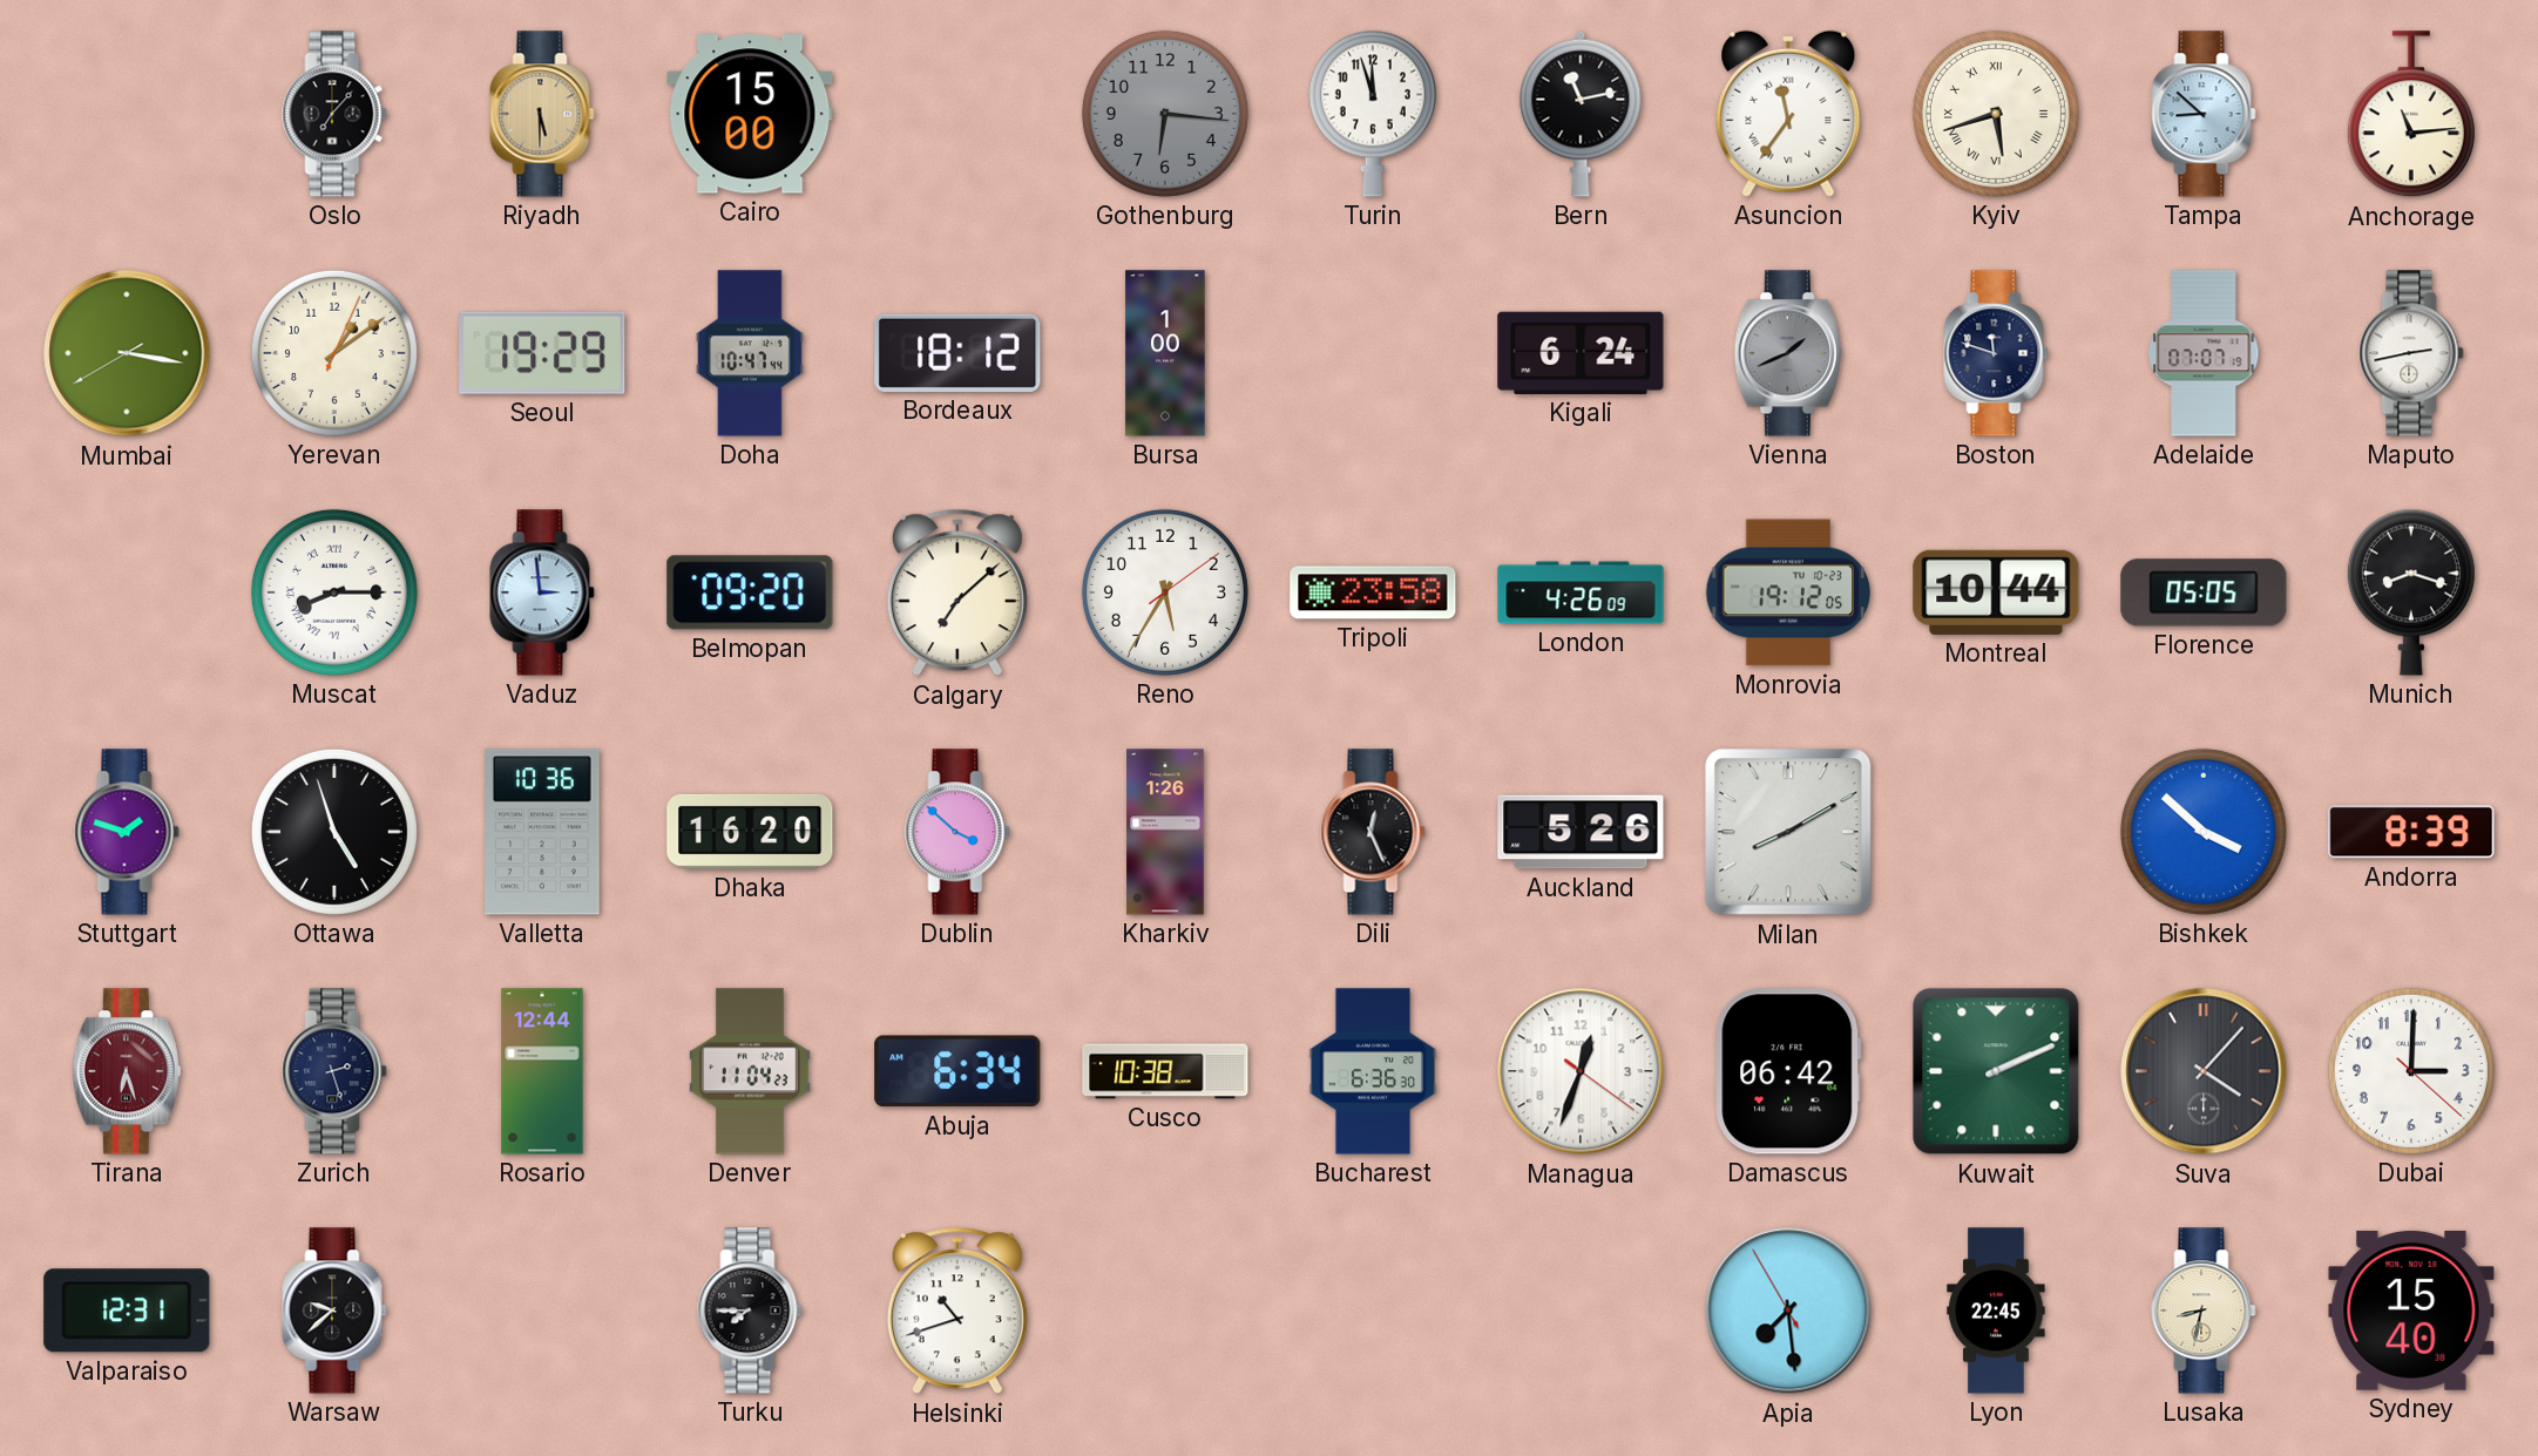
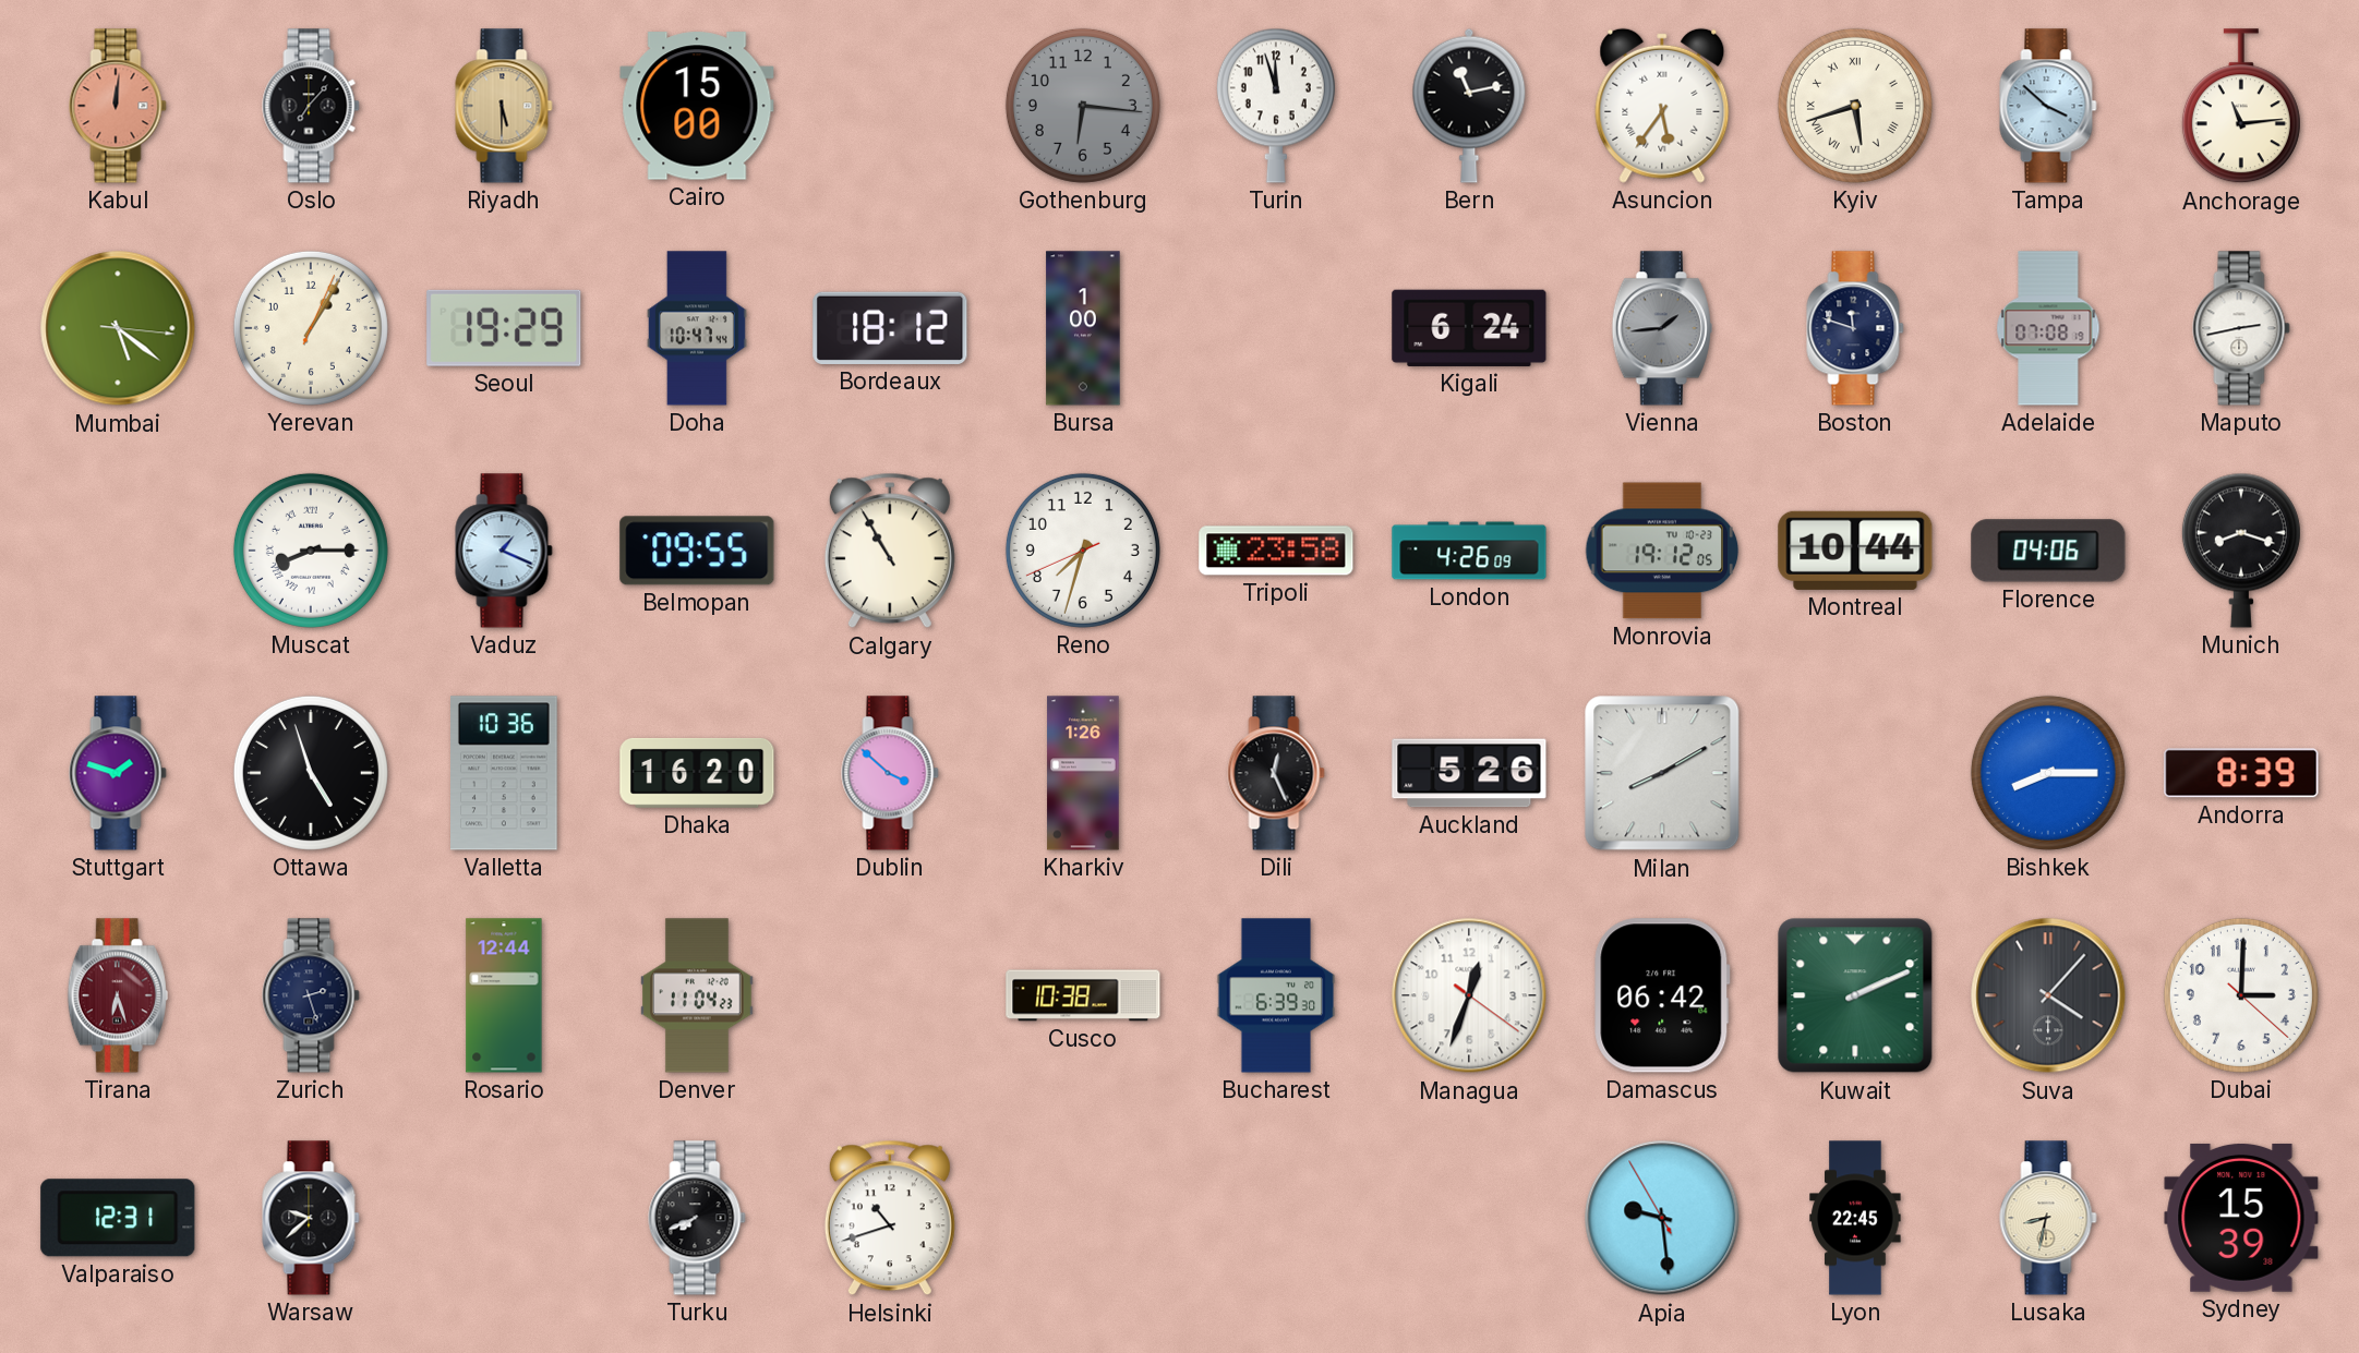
Kabul: none -> 12:01
Asuncion: 11:36 -> 5:36
Tampa: 8:52 -> 3:52
Mumbai: 3:16 -> 5:21
Yerevan: 1:09 -> 1:05
Vienna: 1:41 -> 1:44
Adelaide: 07:07 -> 07:08
Vaduz: 2:59 -> 1:19
Belmopan: 09:20 -> 09:55
Calgary: 7:08 -> 10:55
Reno: 5:35 -> 7:32
Florence: 05:05 -> 04:06
Bishkek: 3:52 -> 8:15
Abuja: 6:34 -> none
Bucharest: 6:36 -> 6:39
Turku: 7:45 -> 7:41
Apia: 7:28 -> 9:28
Sydney: 15:40 -> 15:39
